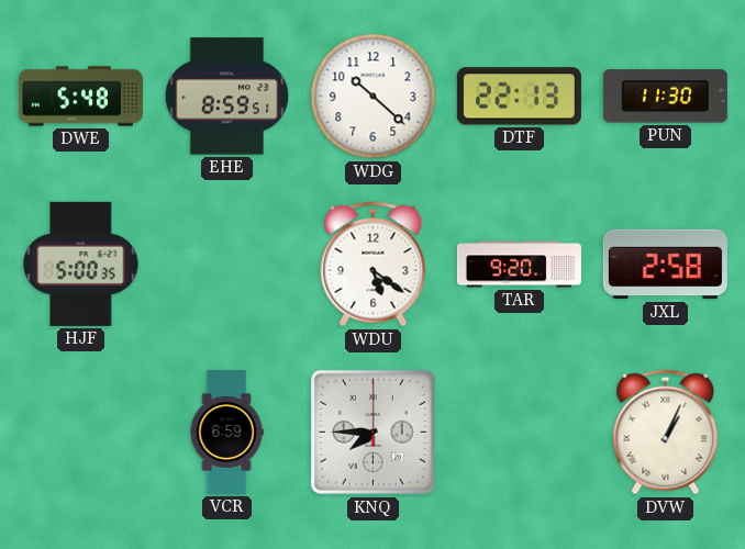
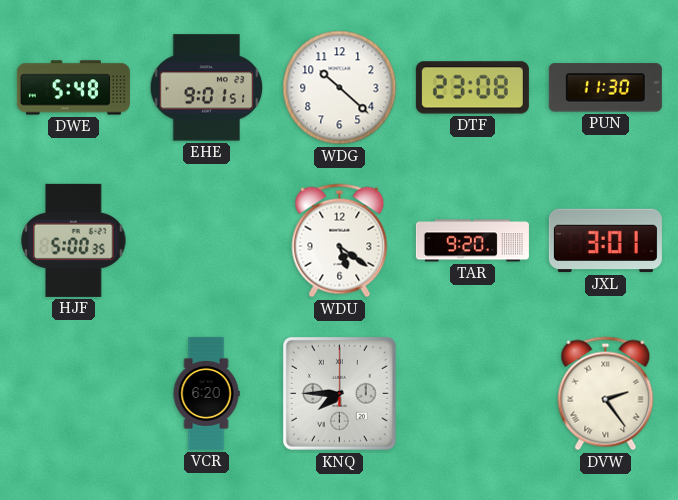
EHE: 8:59 -> 9:01
DTF: 22:13 -> 23:08
JXL: 2:58 -> 3:01
VCR: 6:59 -> 6:20
DVW: 1:04 -> 2:24
